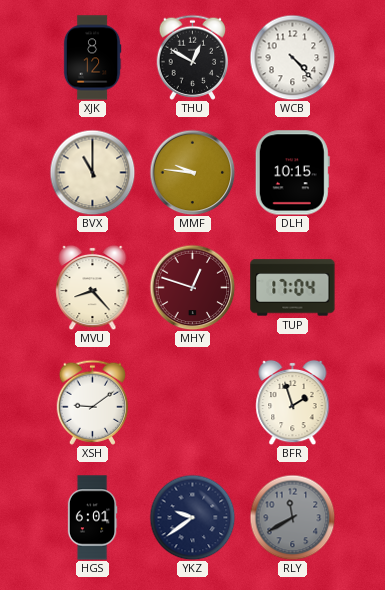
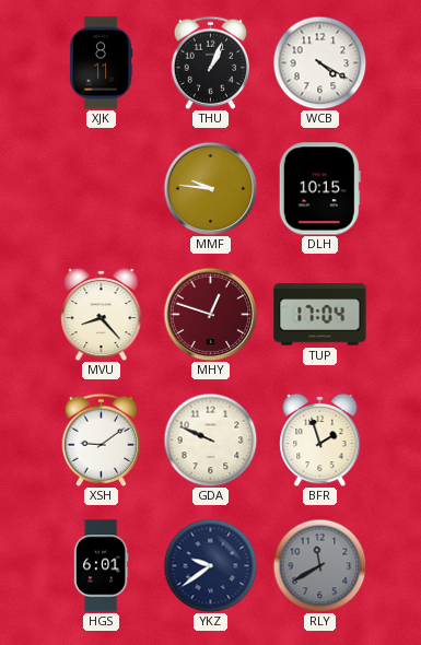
XJK: 8:12 -> 8:11
THU: 12:50 -> 1:04
WCB: 4:23 -> 4:20
BVX: 11:00 -> none
GDA: none -> 9:49
